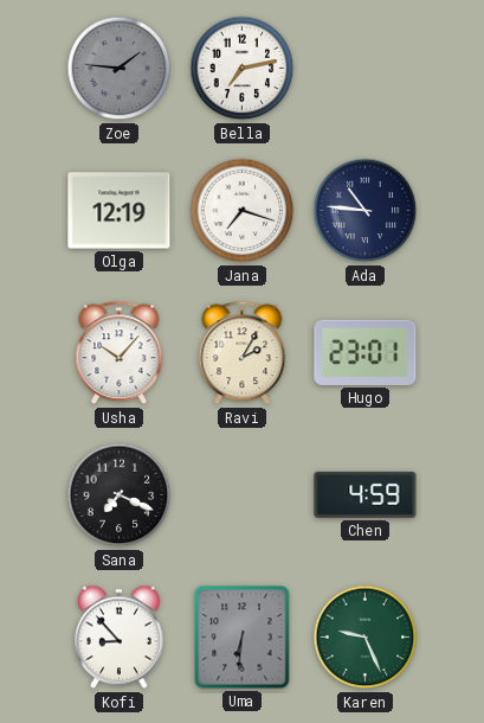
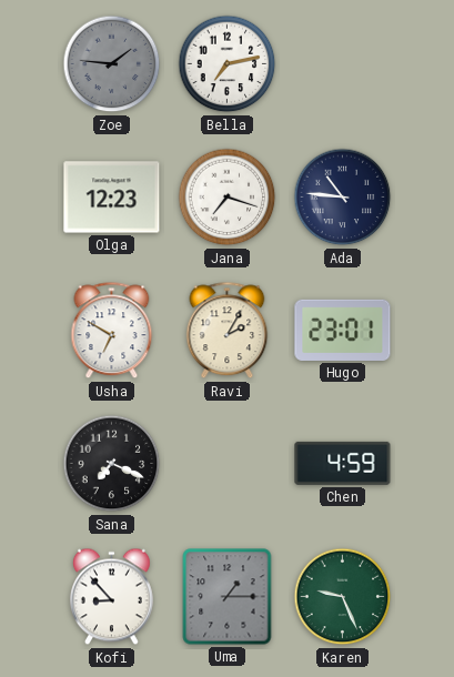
Olga: 12:19 -> 12:23
Usha: 10:07 -> 6:50
Uma: 6:31 -> 1:15
